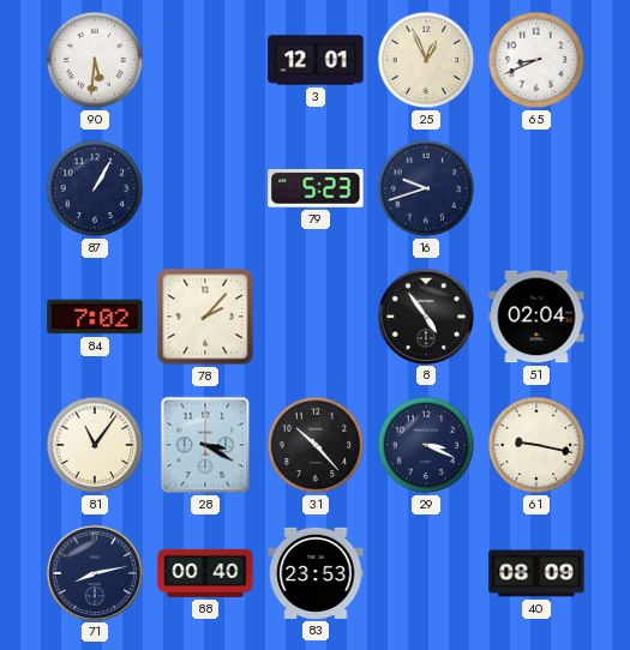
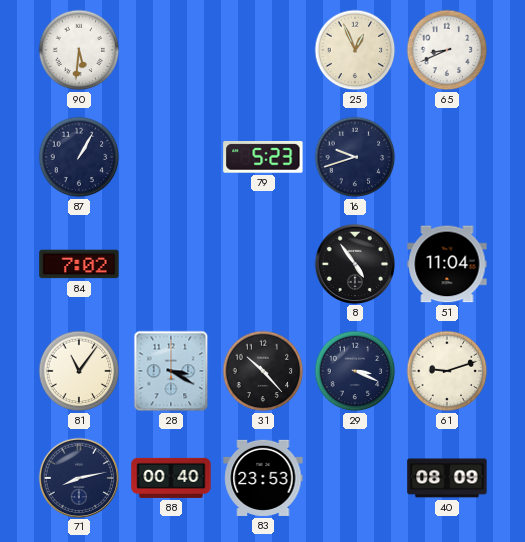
3: 12:01 -> none
78: 2:07 -> none
51: 02:04 -> 11:04
61: 9:17 -> 9:12
